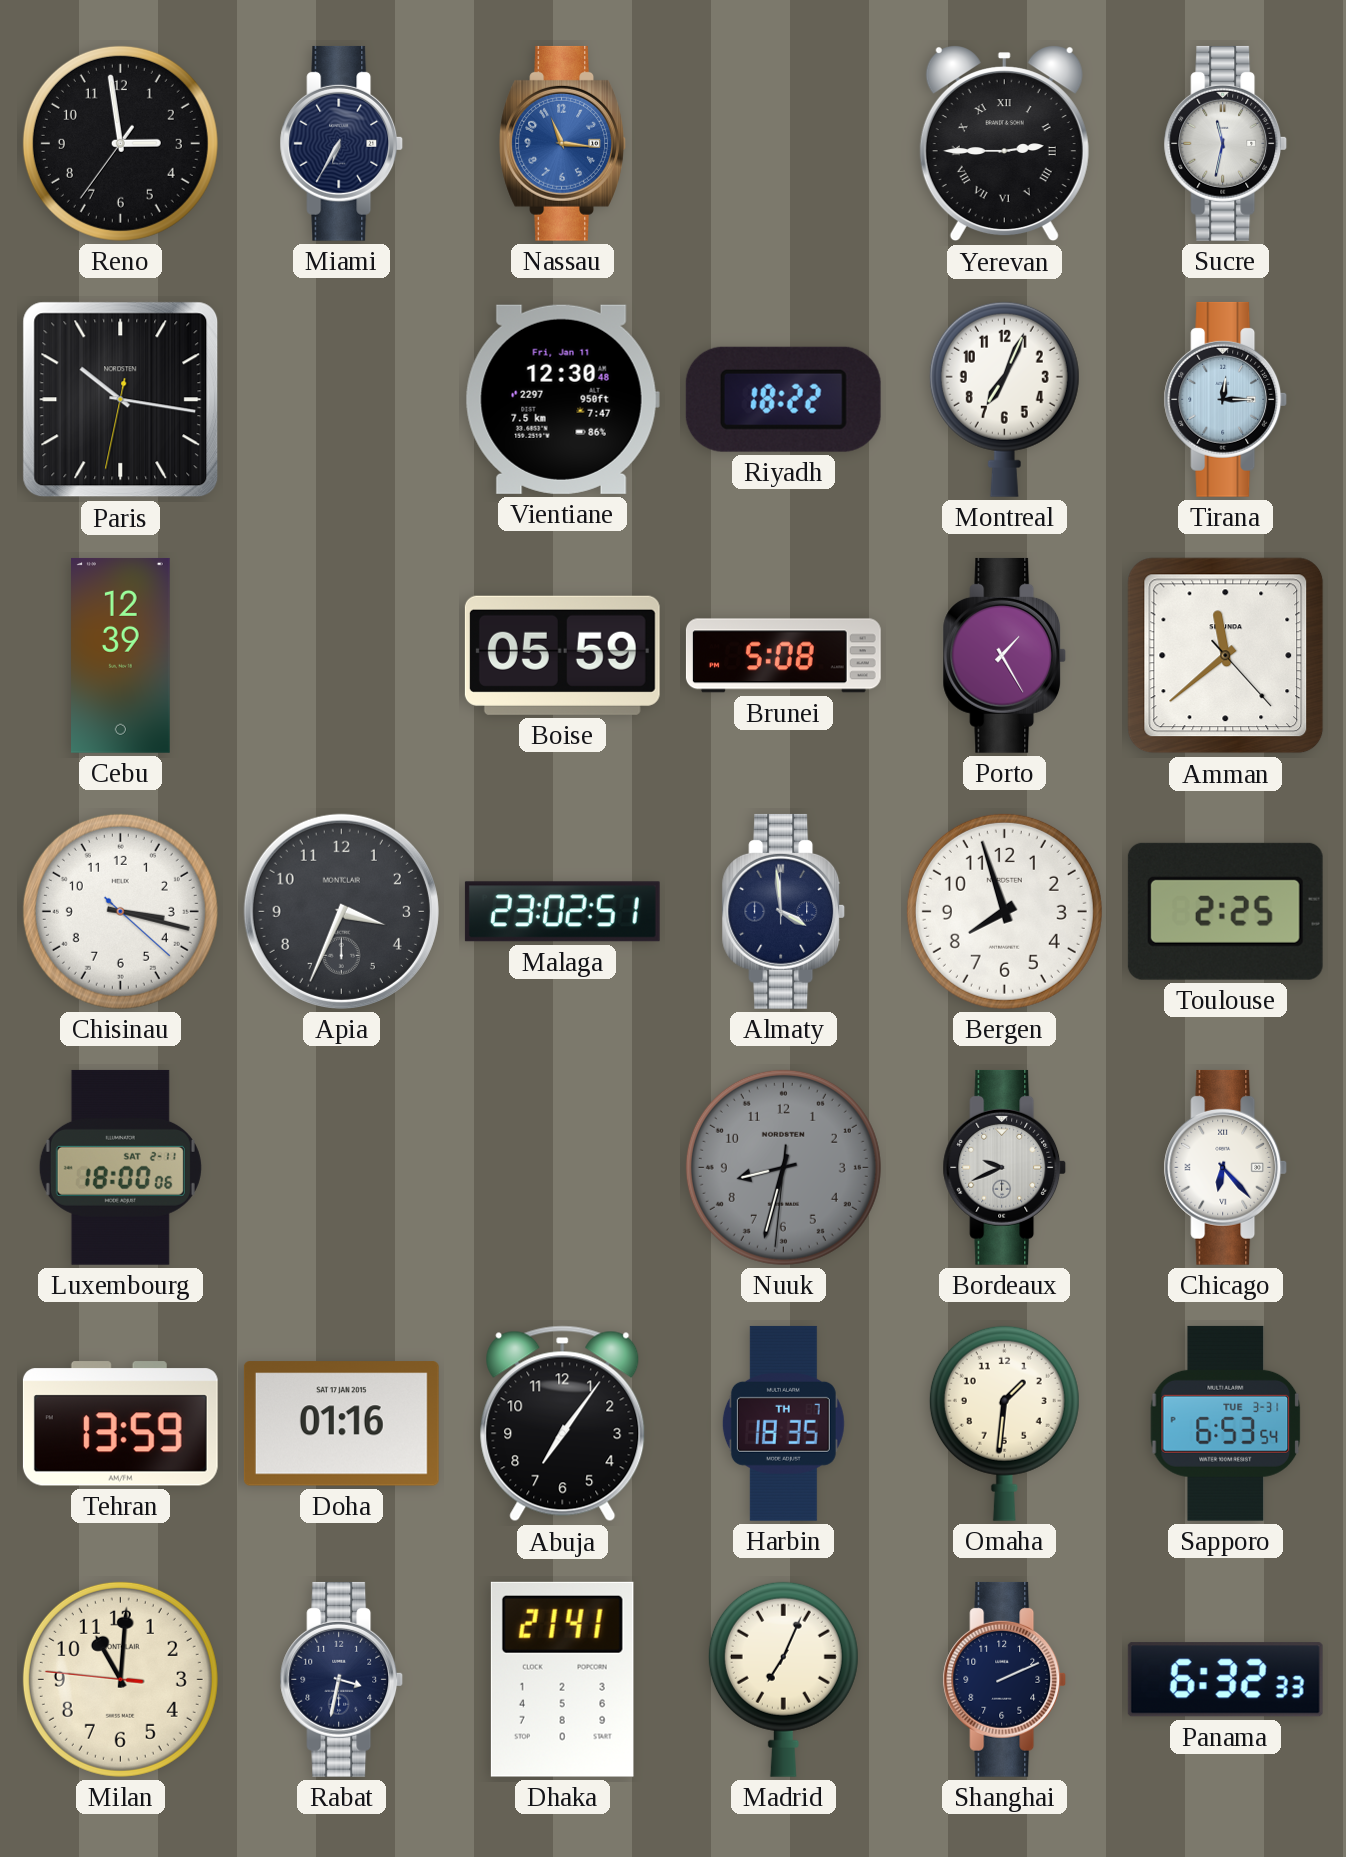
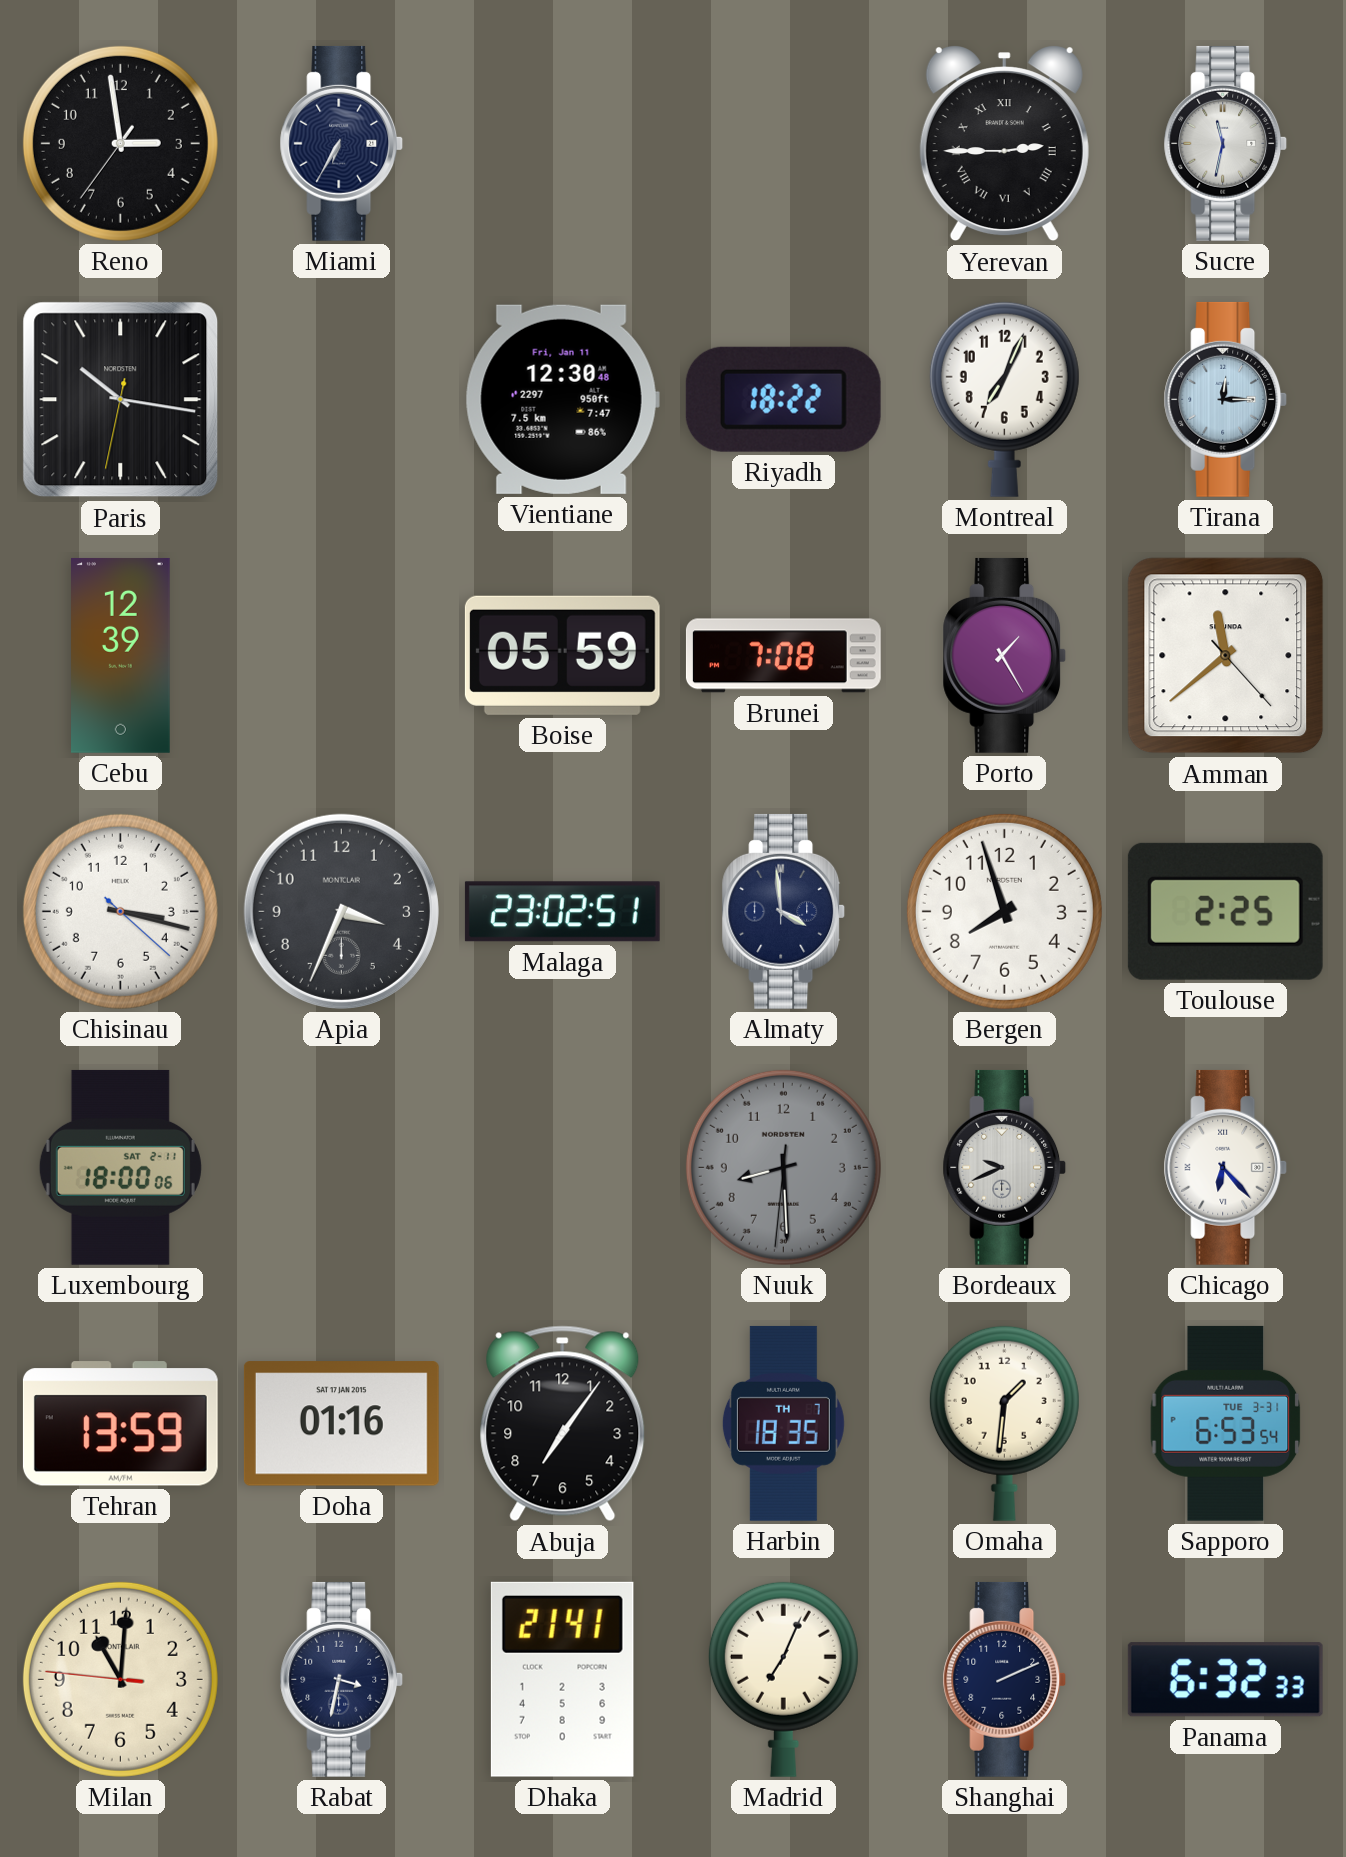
Nassau: 11:16 -> none
Brunei: 5:08 -> 7:08
Nuuk: 8:32 -> 8:29
